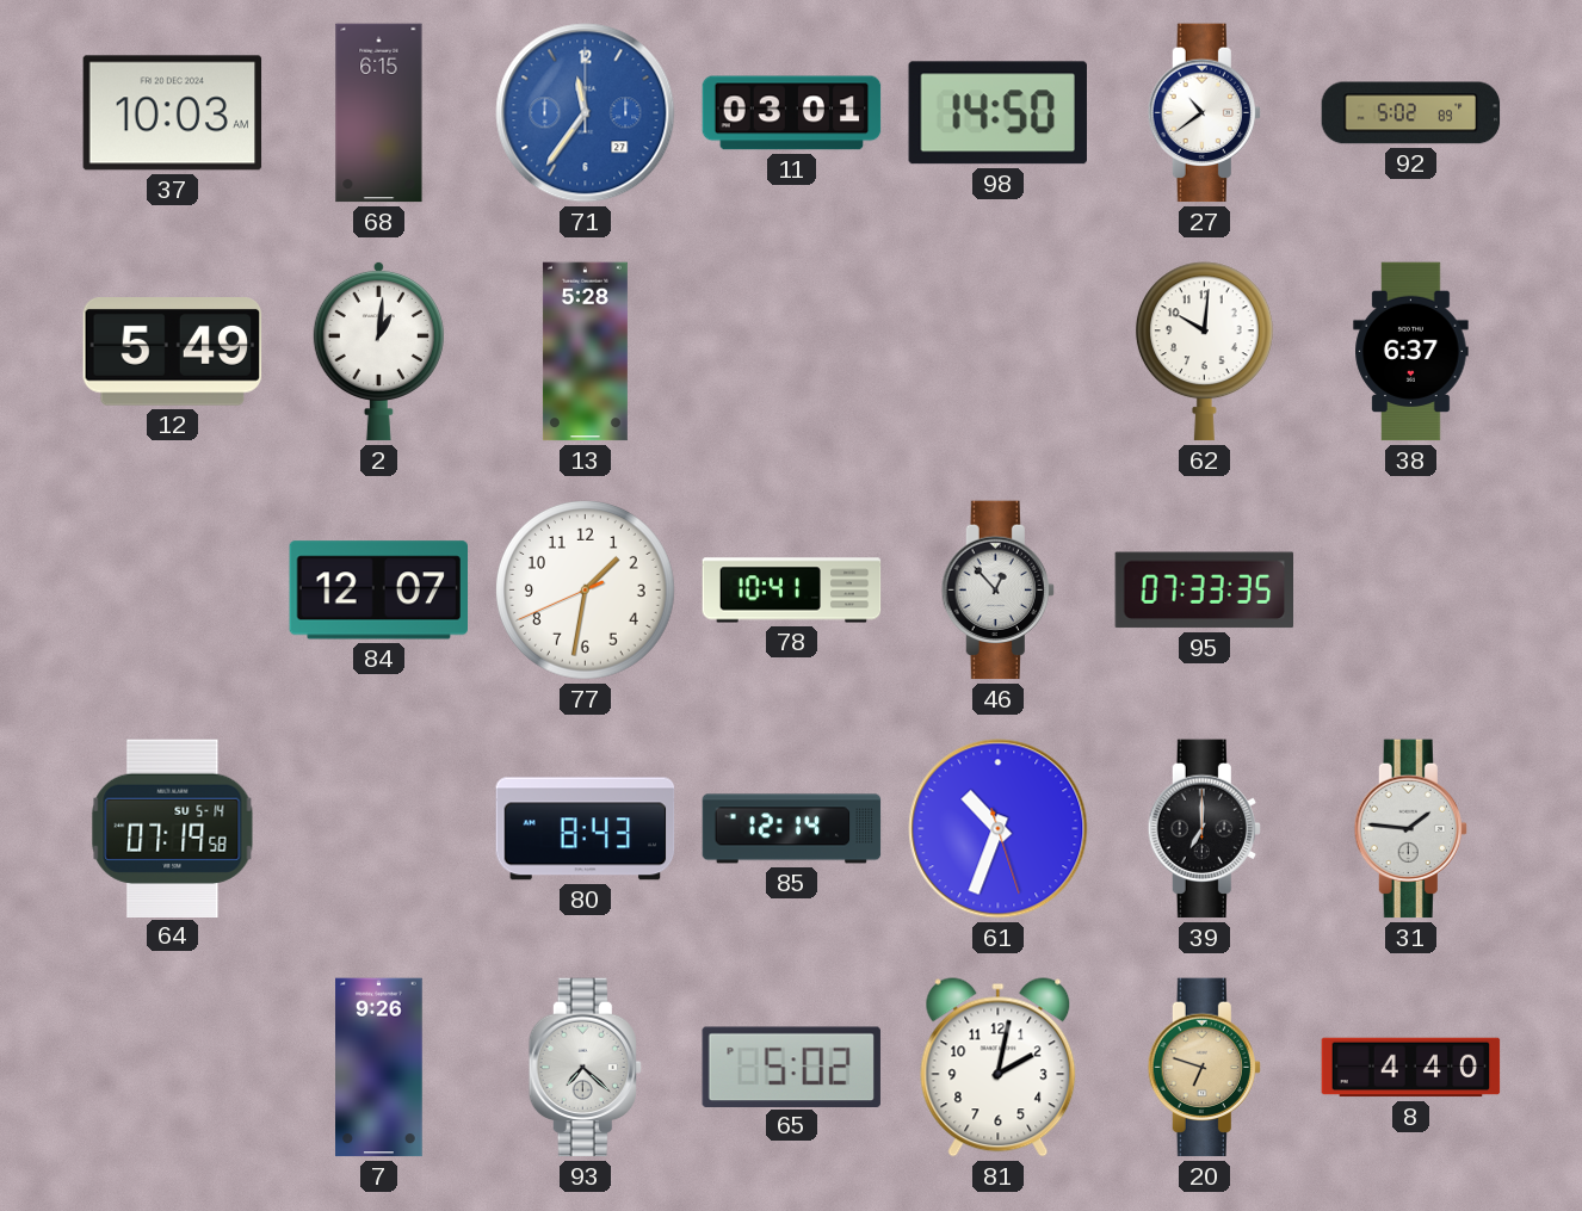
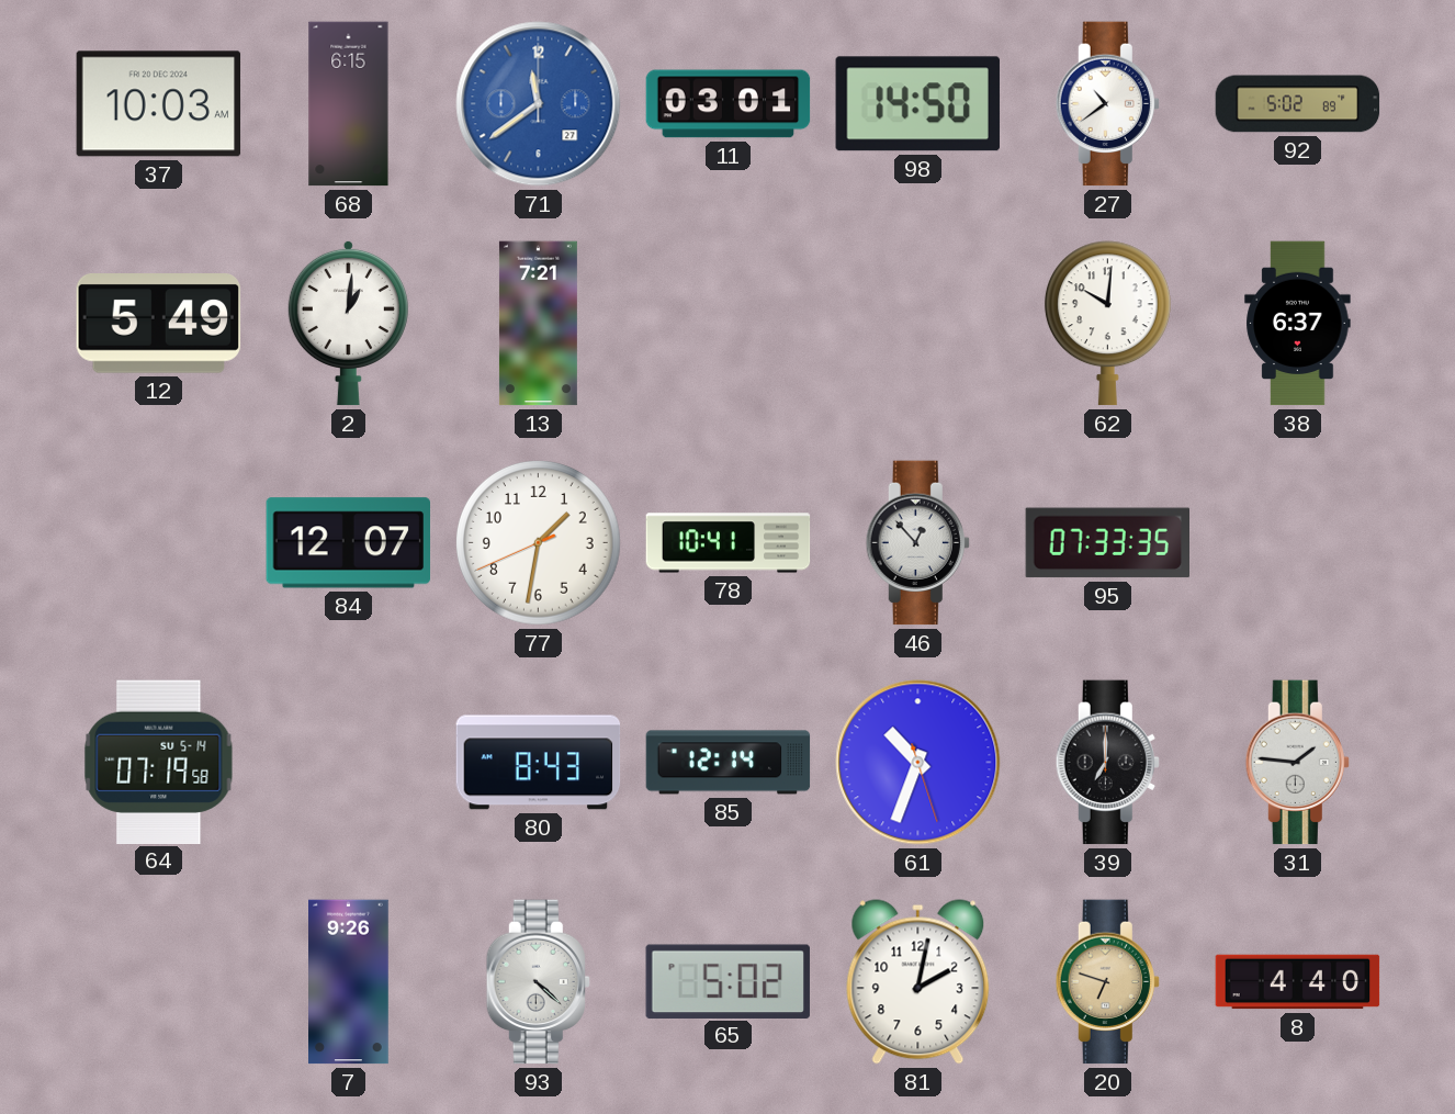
71: 11:36 -> 11:39
13: 5:28 -> 7:21
93: 7:22 -> 4:22
